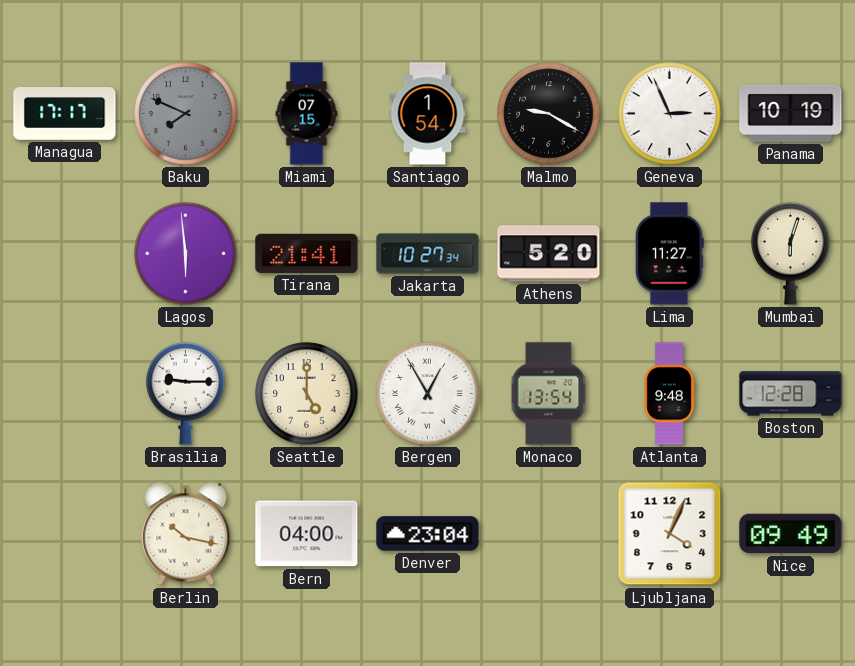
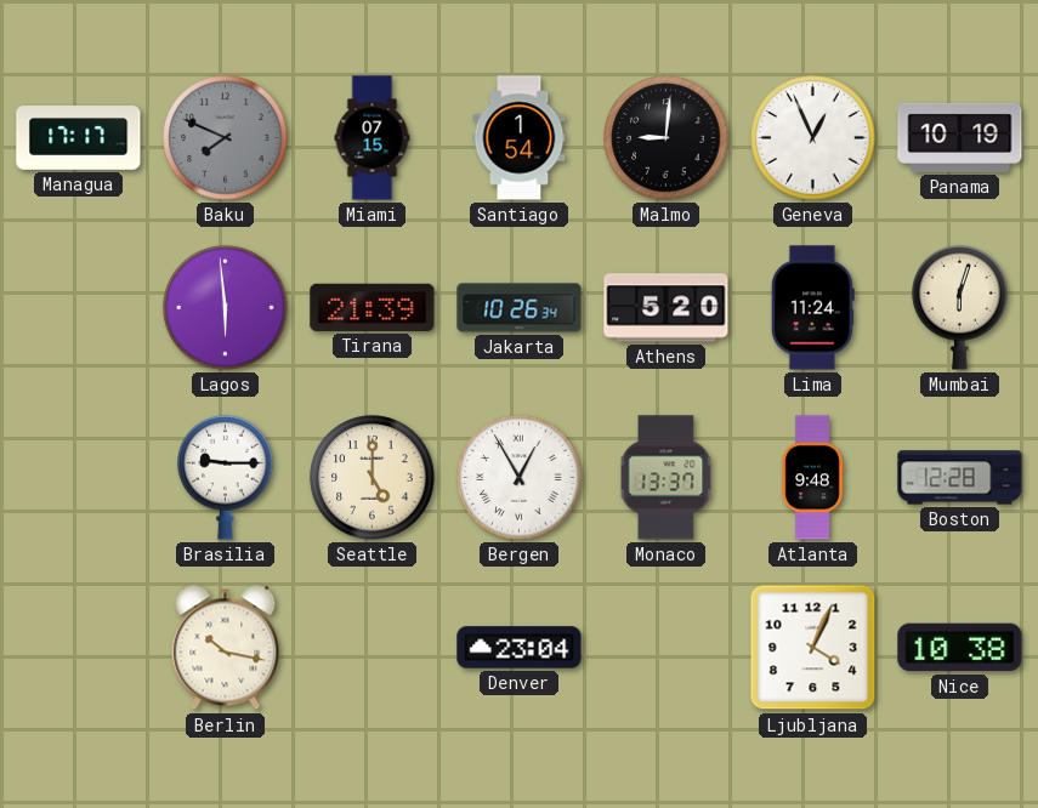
Malmo: 9:20 -> 9:01
Geneva: 2:56 -> 12:56
Tirana: 21:41 -> 21:39
Jakarta: 10:27 -> 10:26
Lima: 11:27 -> 11:24
Monaco: 13:54 -> 13:37
Bern: 04:00 -> none
Nice: 09:49 -> 10:38
